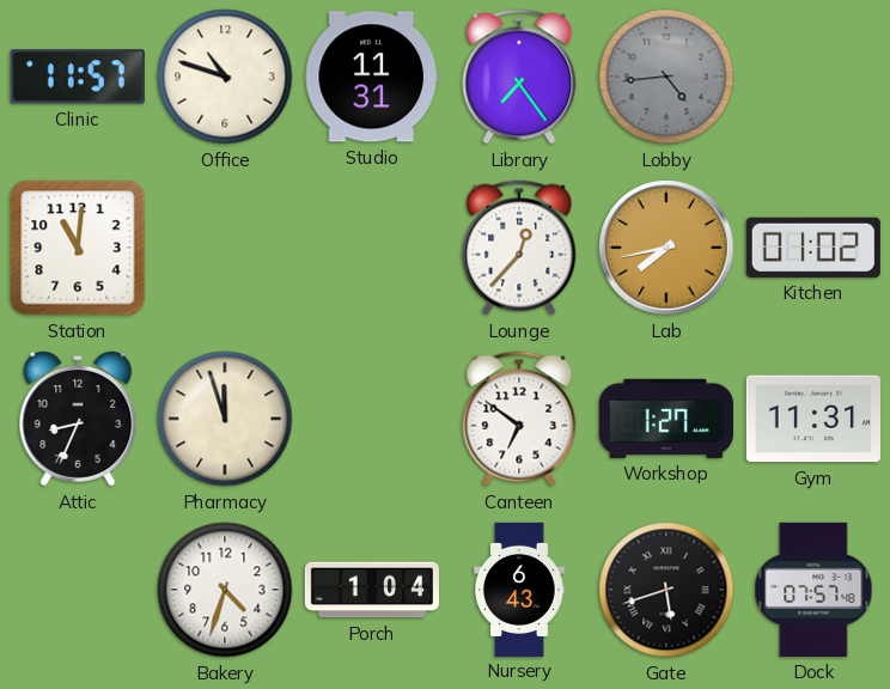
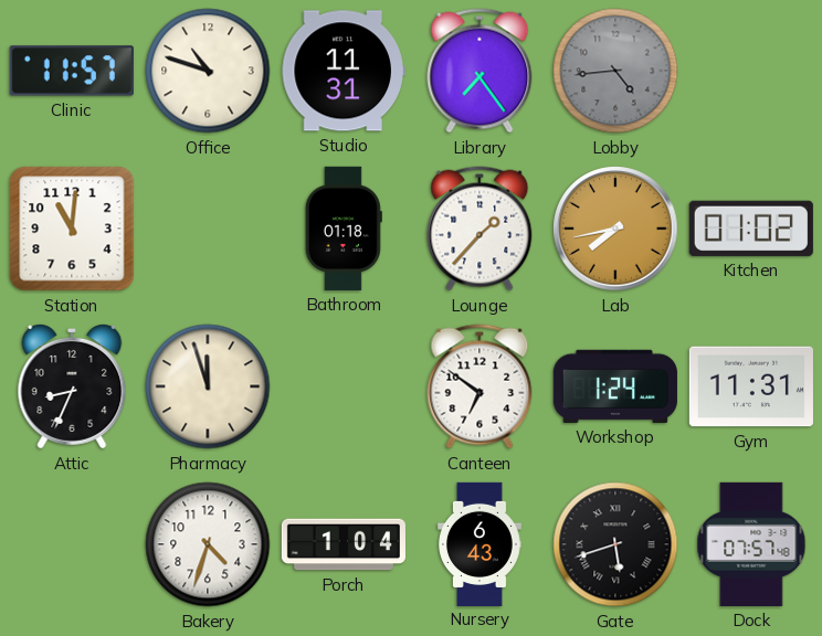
Bathroom: none -> 01:18
Lounge: 12:37 -> 1:37
Workshop: 1:27 -> 1:24
